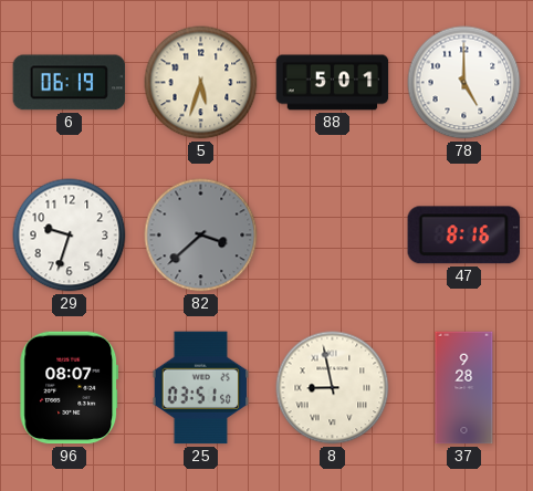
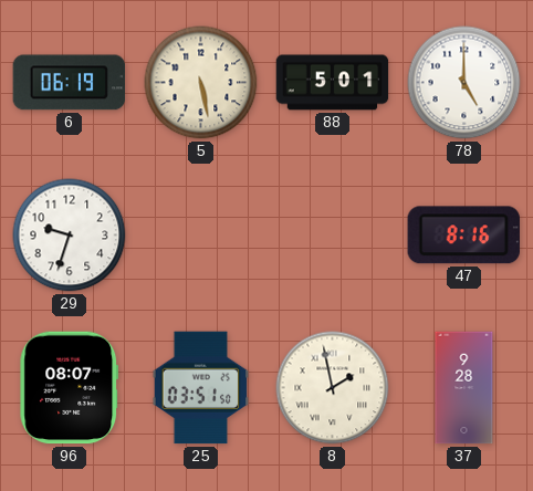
5: 5:33 -> 5:28
82: 3:38 -> none
8: 8:58 -> 1:58
